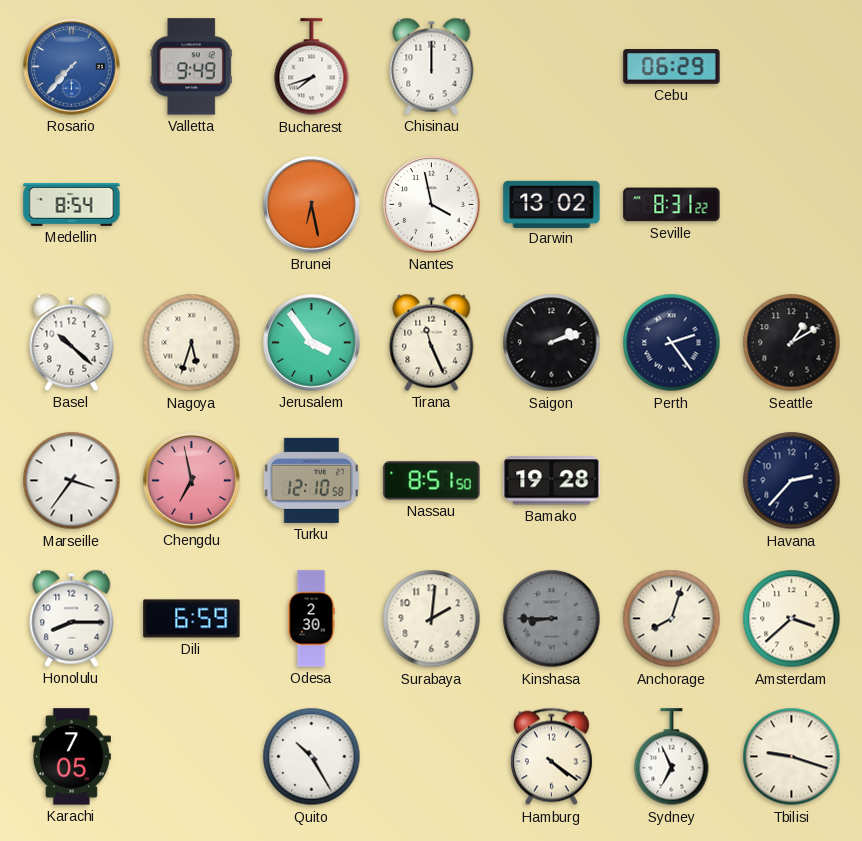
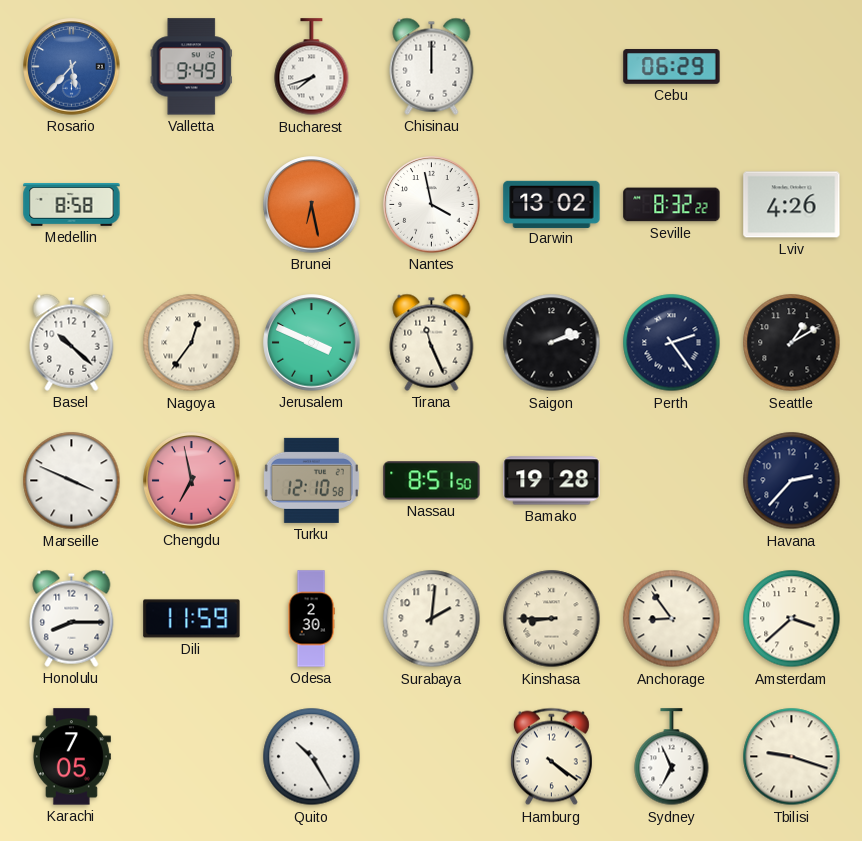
Rosario: 7:37 -> 5:37
Medellin: 8:54 -> 8:58
Seville: 8:31 -> 8:32
Lviv: none -> 4:26
Nagoya: 5:33 -> 12:36
Jerusalem: 3:54 -> 3:49
Marseille: 3:36 -> 3:49
Dili: 6:59 -> 11:59
Kinshasa dial: grey -> cream
Anchorage: 8:03 -> 8:54
